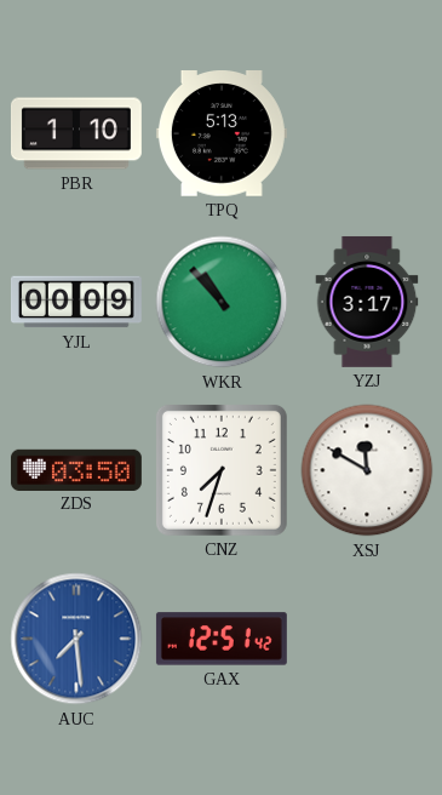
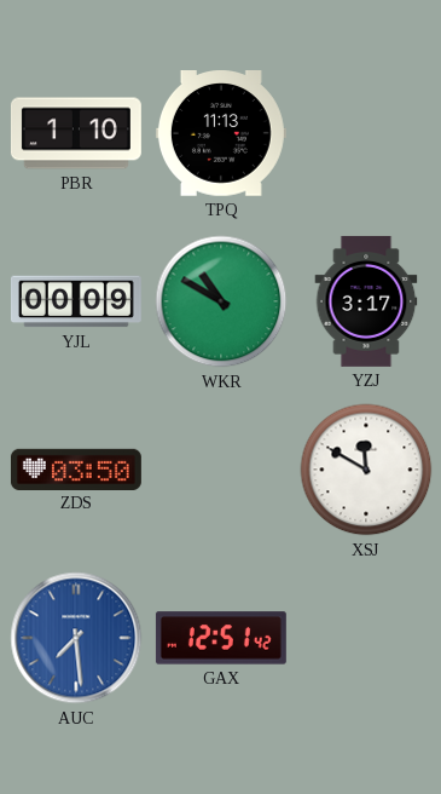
TPQ: 5:13 -> 11:13
WKR: 10:53 -> 10:50
CNZ: 7:33 -> none
